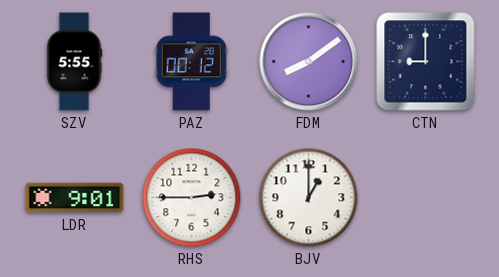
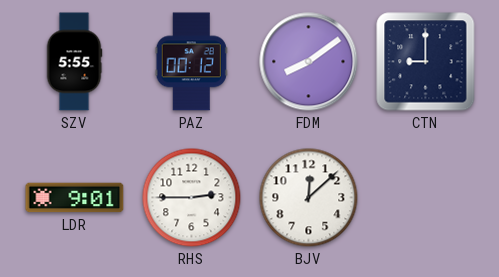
BJV: 1:00 -> 12:08
